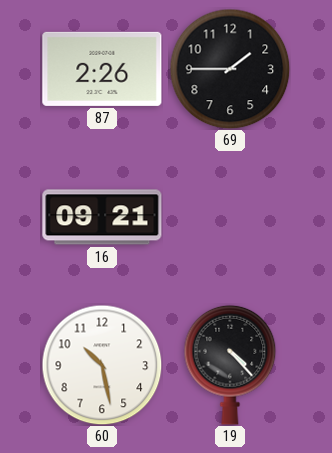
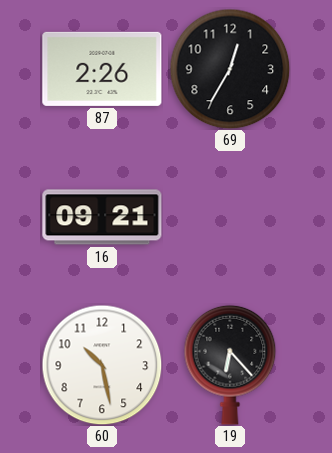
69: 1:45 -> 12:35
19: 4:23 -> 6:23
